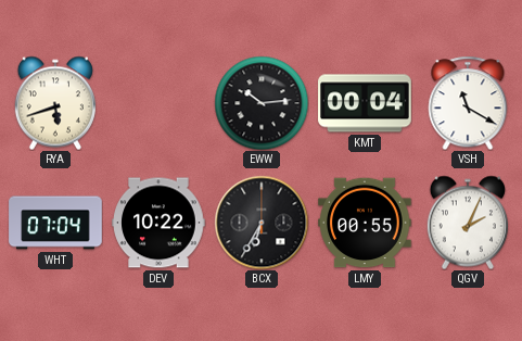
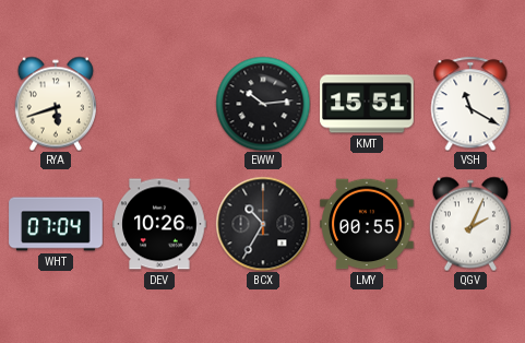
KMT: 00:04 -> 15:51
DEV: 10:22 -> 10:26
BCX: 6:35 -> 10:35
